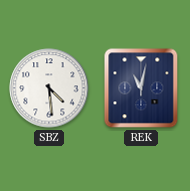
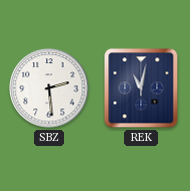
SBZ: 4:29 -> 2:29
